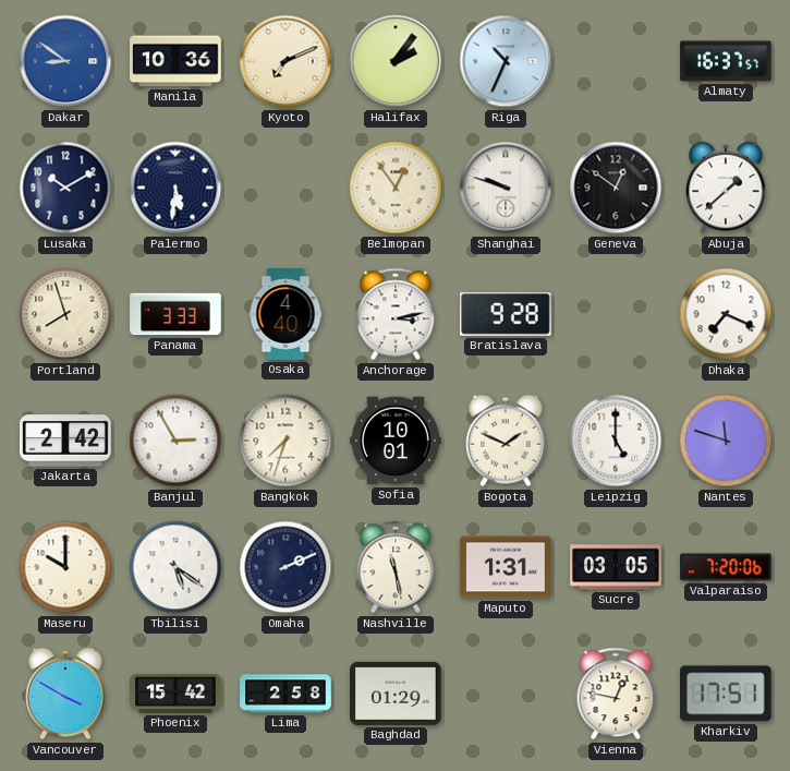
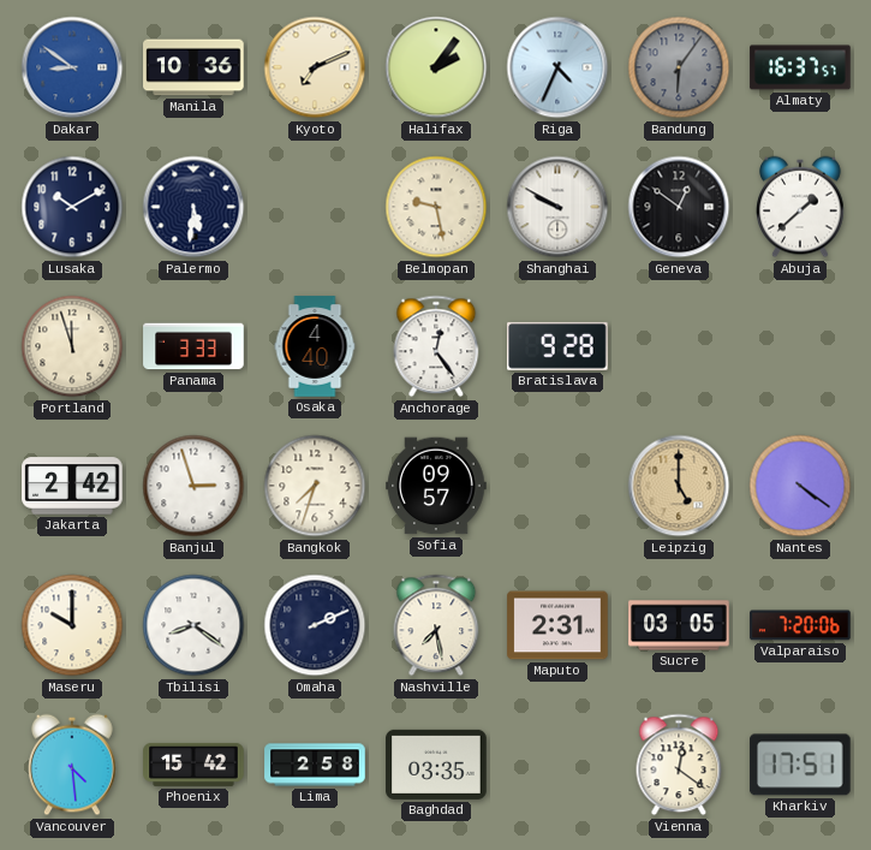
Riga: 10:34 -> 4:34
Bandung: none -> 6:06
Belmopan: 12:54 -> 9:28
Shanghai: 9:48 -> 9:50
Portland: 7:57 -> 11:57
Anchorage: 3:13 -> 12:24
Dhaka: 7:19 -> none
Banjul: 2:55 -> 2:57
Sofia: 10:01 -> 09:57
Bogota: 1:49 -> none
Leipzig dial: white -> champagne
Nantes: 11:48 -> 4:21
Tbilisi: 5:21 -> 8:21
Nashville: 11:28 -> 7:28
Maputo: 1:31 -> 2:31
Vancouver: 3:50 -> 4:29
Baghdad: 01:29 -> 03:35
Vienna: 12:47 -> 12:21
